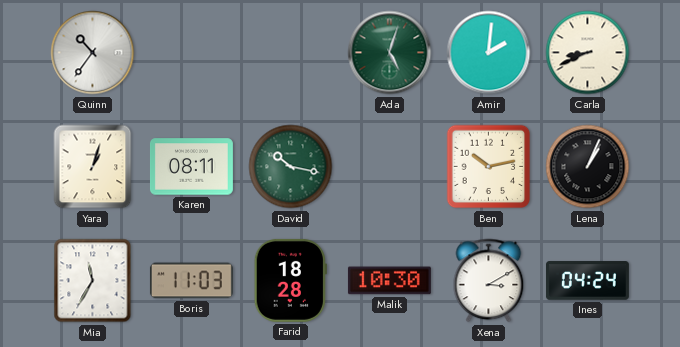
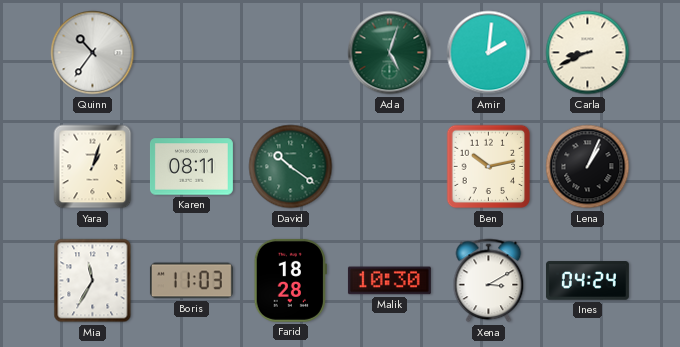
David: 10:17 -> 10:21
